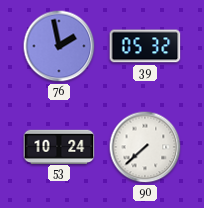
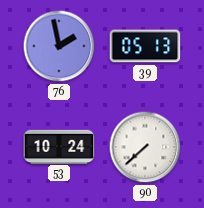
39: 05:32 -> 05:13
